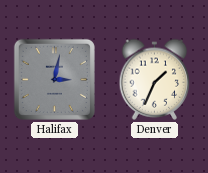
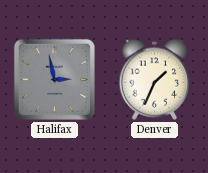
Halifax: 3:02 -> 2:58
